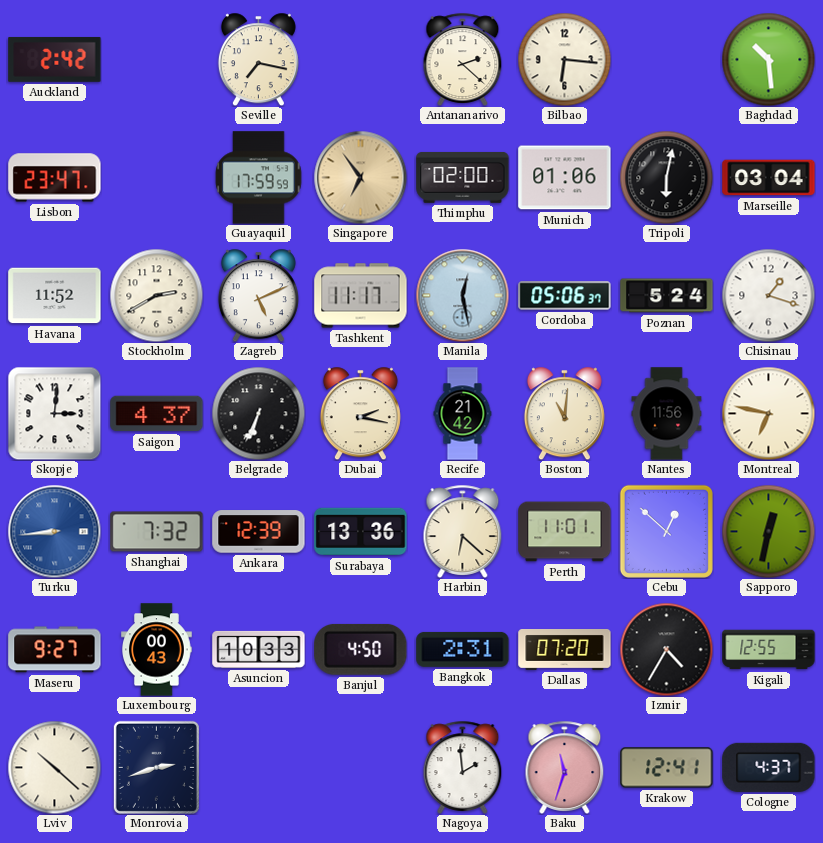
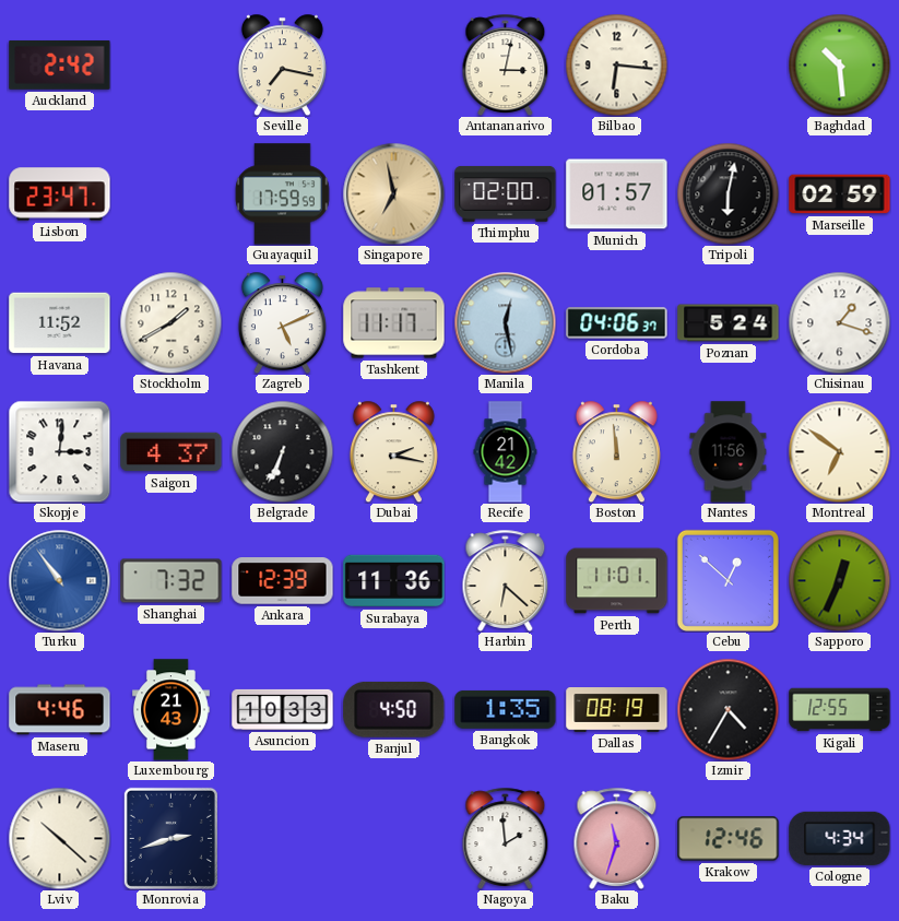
Antananarivo: 2:22 -> 3:02
Singapore: 6:54 -> 6:58
Munich: 01:06 -> 01:57
Marseille: 03:04 -> 02:59
Stockholm: 2:40 -> 1:40
Cordoba: 05:06 -> 04:06
Boston: 11:01 -> 11:59
Montreal: 6:47 -> 6:51
Turku: 8:44 -> 10:54
Surabaya: 13:36 -> 11:36
Sapporo: 12:32 -> 12:34
Maseru: 9:27 -> 4:46
Luxembourg: 00:43 -> 21:43
Bangkok: 2:31 -> 1:35
Dallas: 07:20 -> 08:19
Krakow: 12:41 -> 12:46
Cologne: 4:37 -> 4:34
